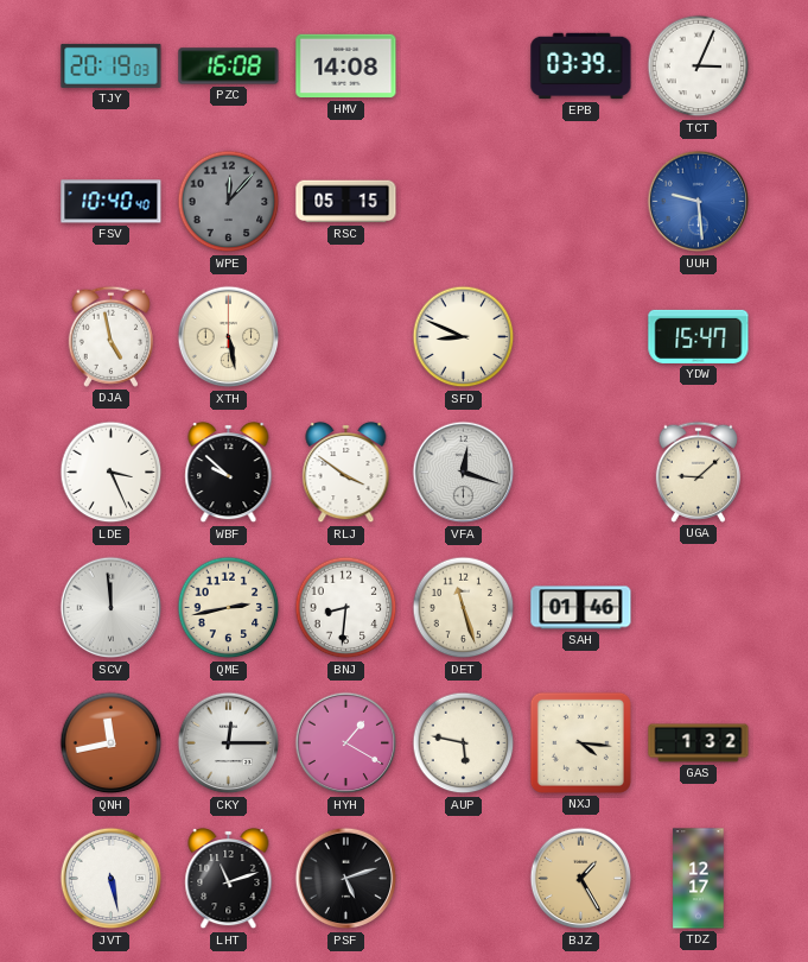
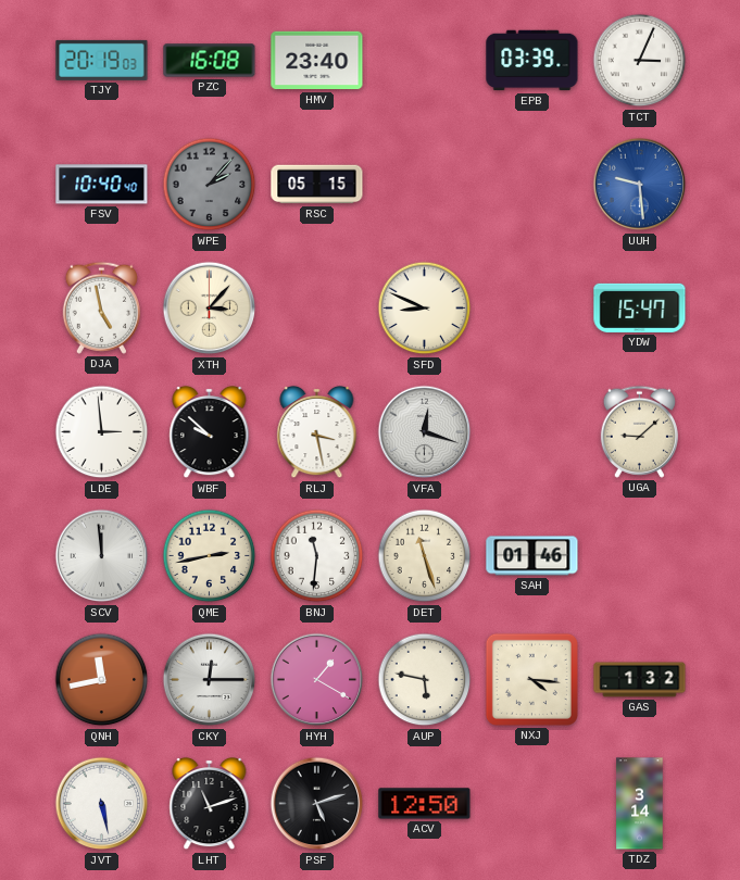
HMV: 14:08 -> 23:40
WPE: 12:07 -> 2:07
XTH: 5:28 -> 3:07
LDE: 3:26 -> 2:59
RLJ: 3:51 -> 3:28
BNJ: 8:31 -> 11:31
ACV: none -> 12:50
BJZ: 1:25 -> none
TDZ: 12:17 -> 3:14
